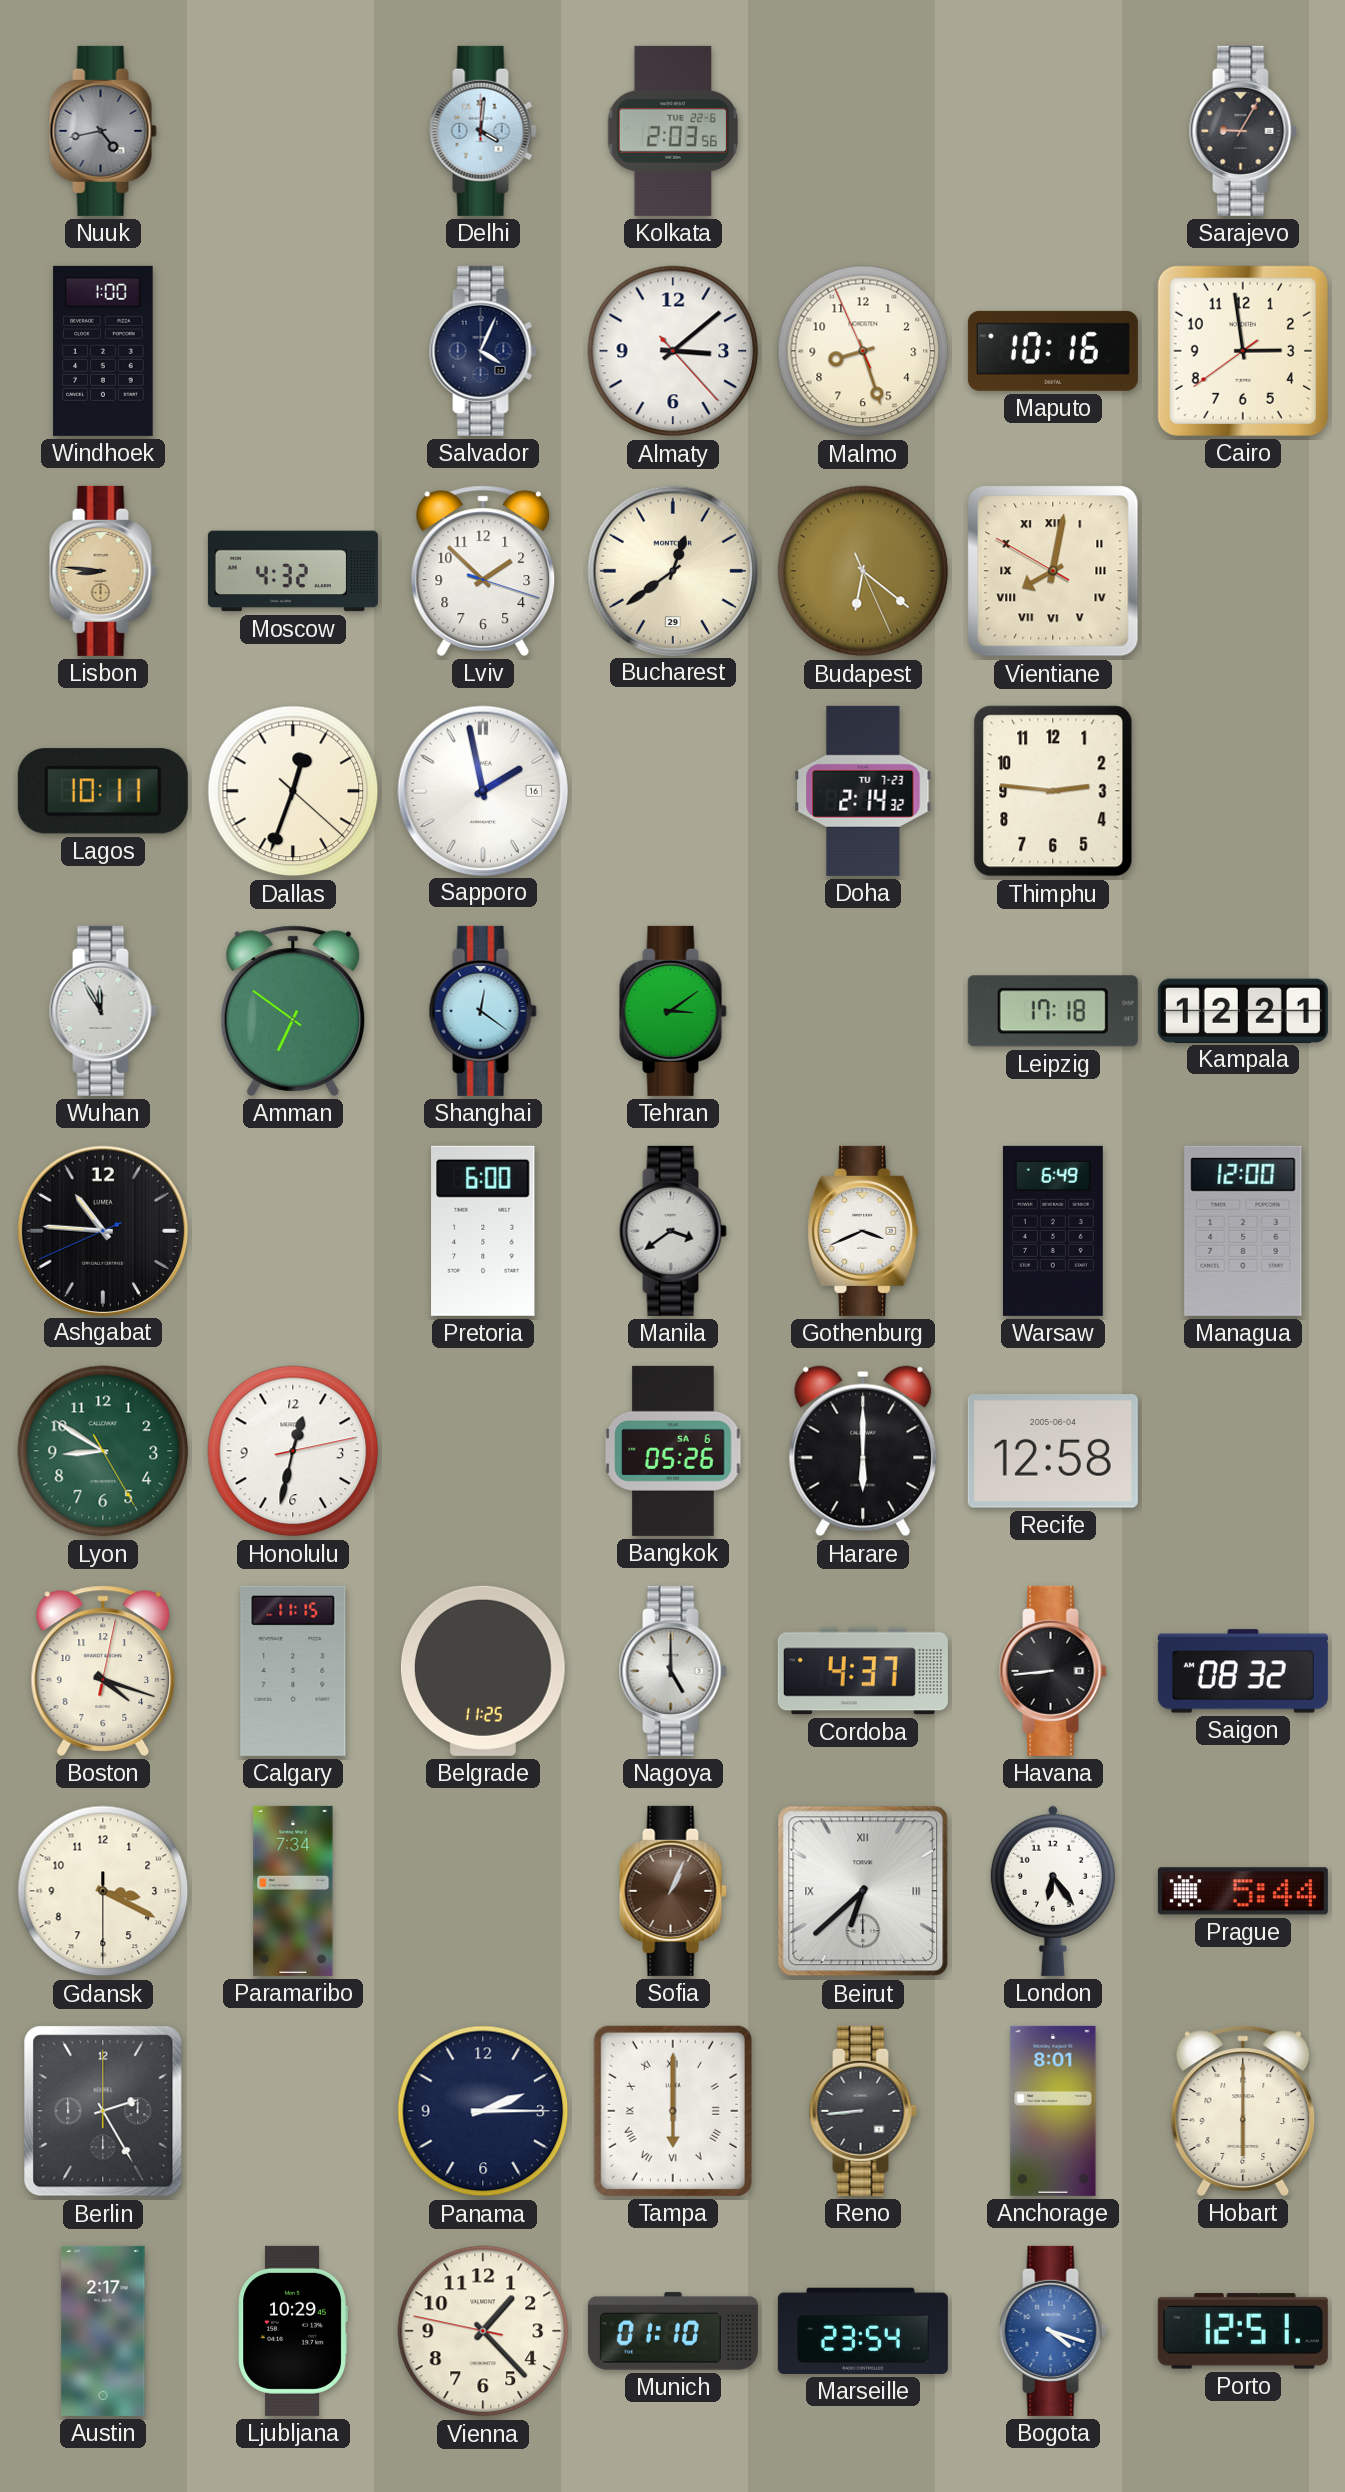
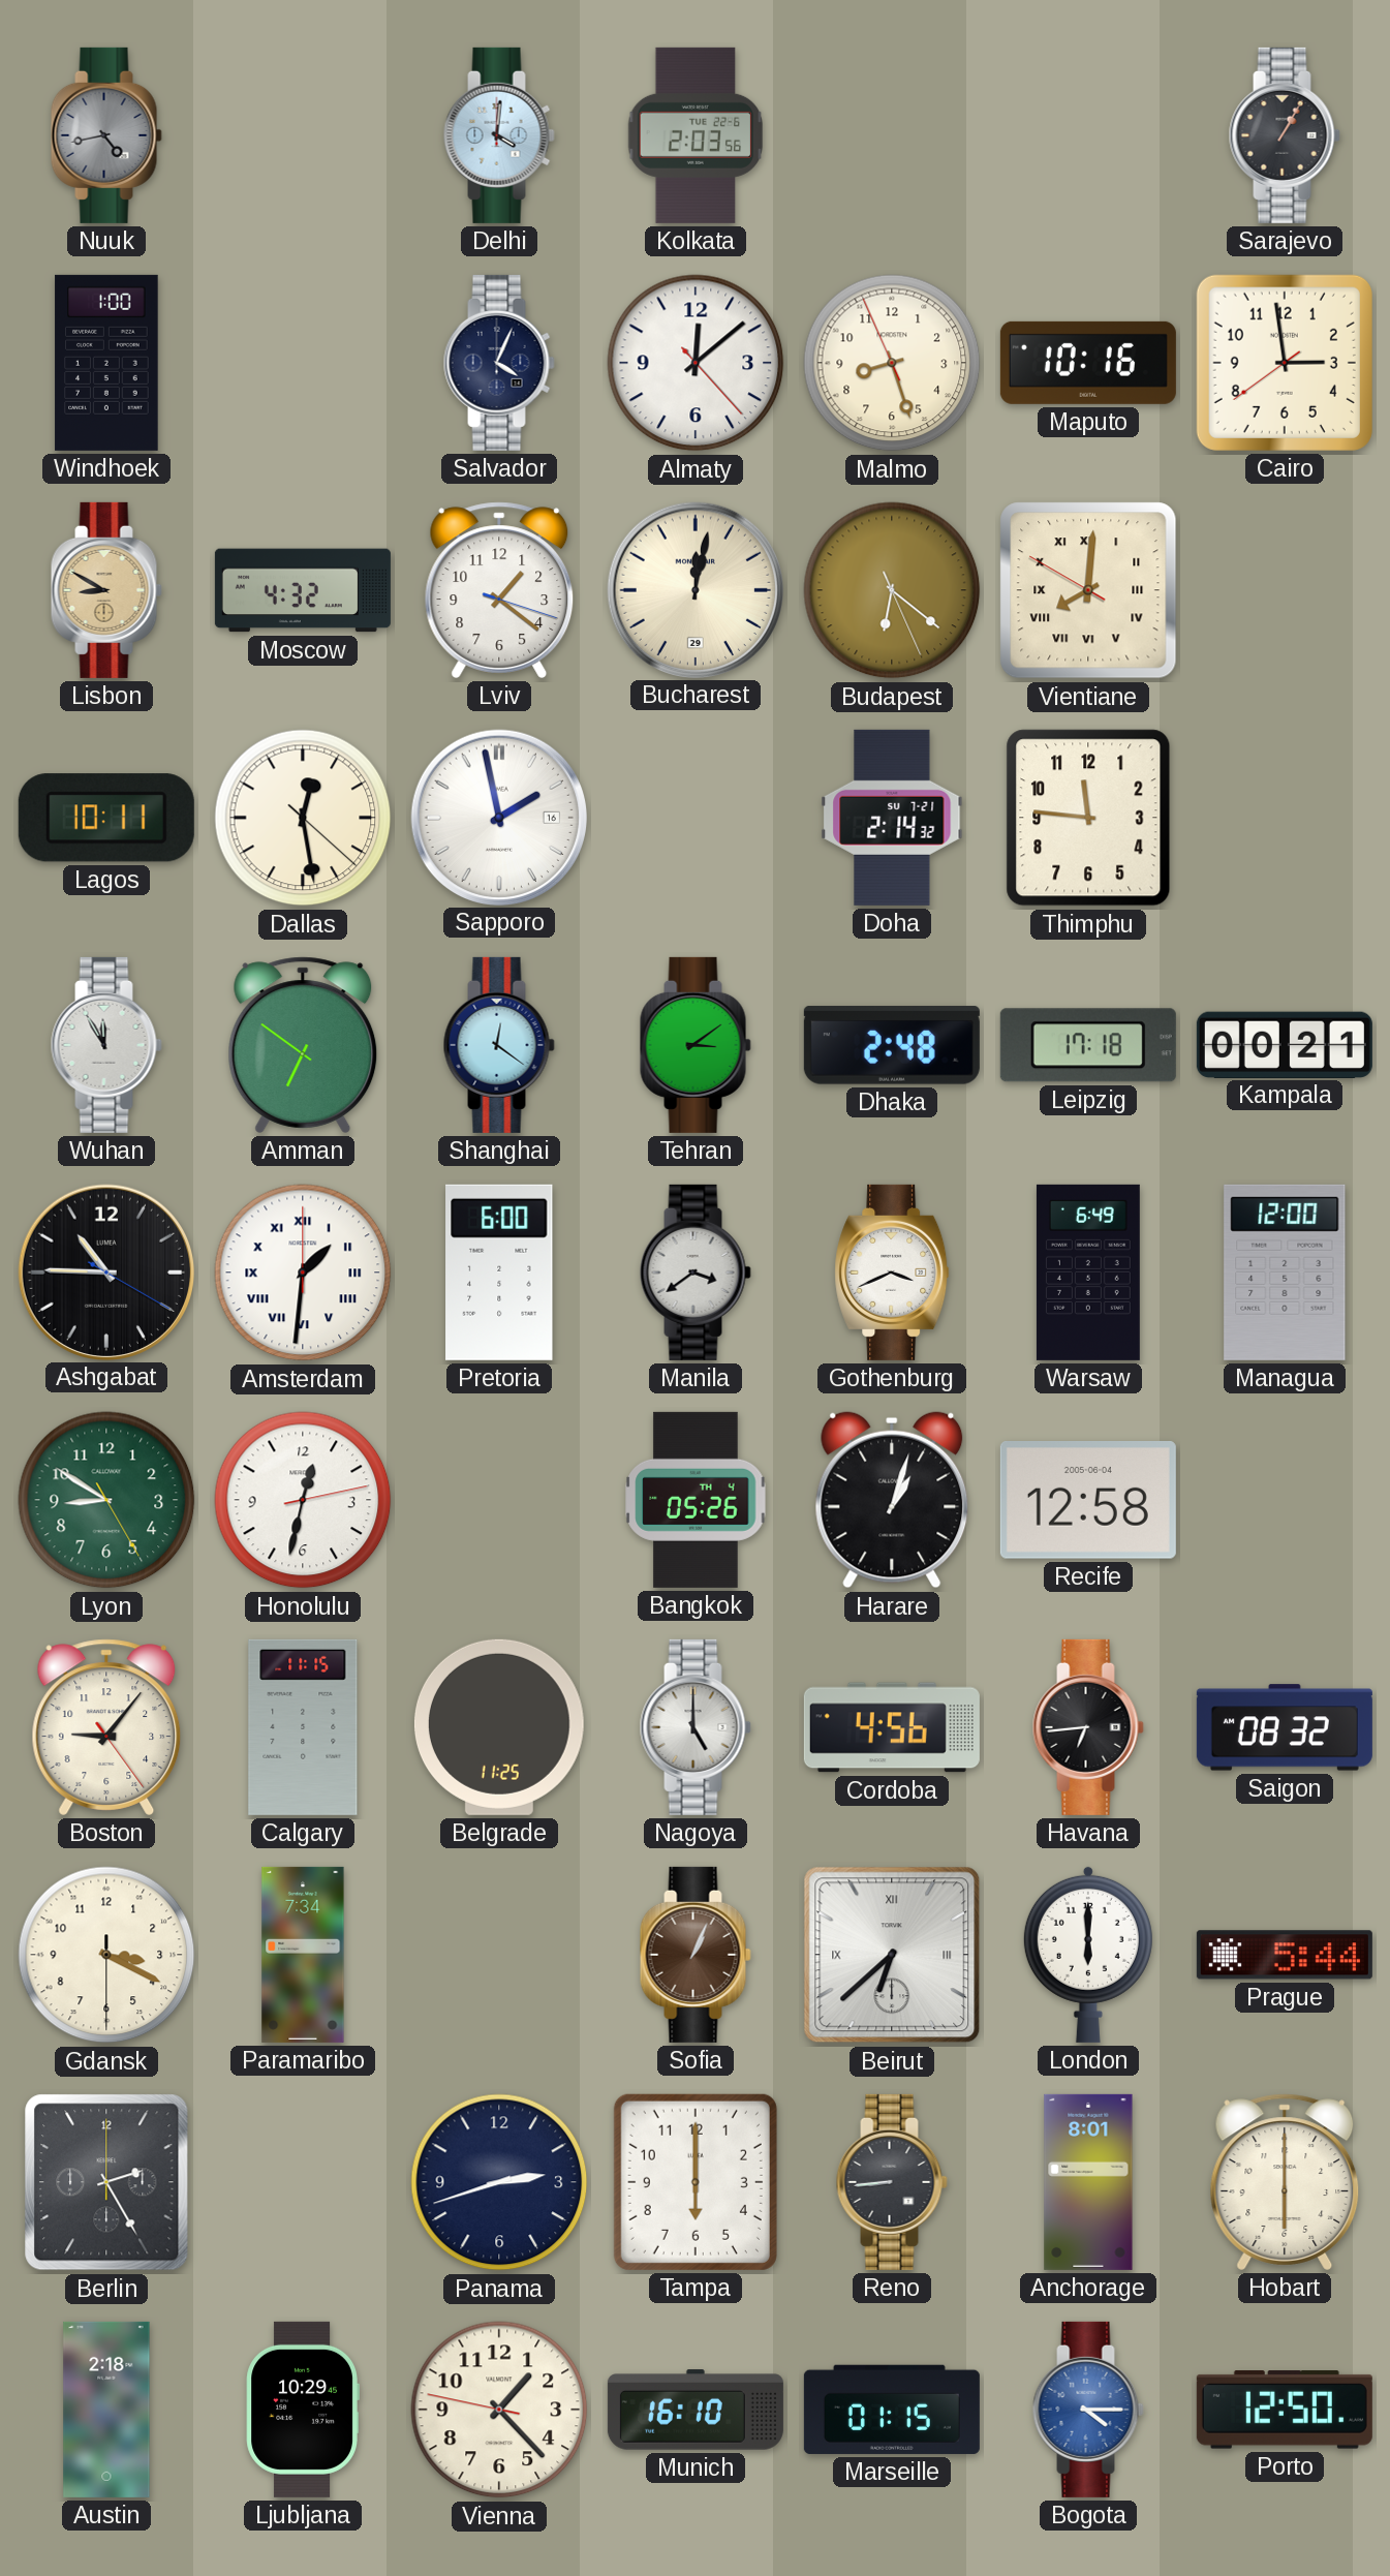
Sarajevo: 9:05 -> 1:05
Almaty: 3:08 -> 12:08
Lisbon: 8:46 -> 8:50
Lviv: 1:52 -> 1:21
Bucharest: 12:39 -> 12:02
Vientiane: 8:01 -> 8:00
Dallas: 12:33 -> 12:28
Doha date: TU 7-23 -> SU 7-21
Thimphu: 2:46 -> 11:46
Dhaka: none -> 2:48
Kampala: 12:21 -> 00:21
Ashgabat: 10:45:41 -> 10:45:20
Amsterdam: none -> 1:31
Bangkok date: SA 6 -> TH 4
Harare: 6:00 -> 1:03
Boston: 4:18 -> 9:06
Cordoba: 4:37 -> 4:56
Havana: 8:44 -> 6:44
London: 6:24 -> 6:00
Panama: 2:15 -> 2:42
Tampa numerals: Roman -> Arabic
Austin: 2:17 -> 2:18
Munich: 01:10 -> 16:10
Marseille: 23:54 -> 01:15
Bogota: 4:18 -> 4:15
Porto: 12:51 -> 12:50
